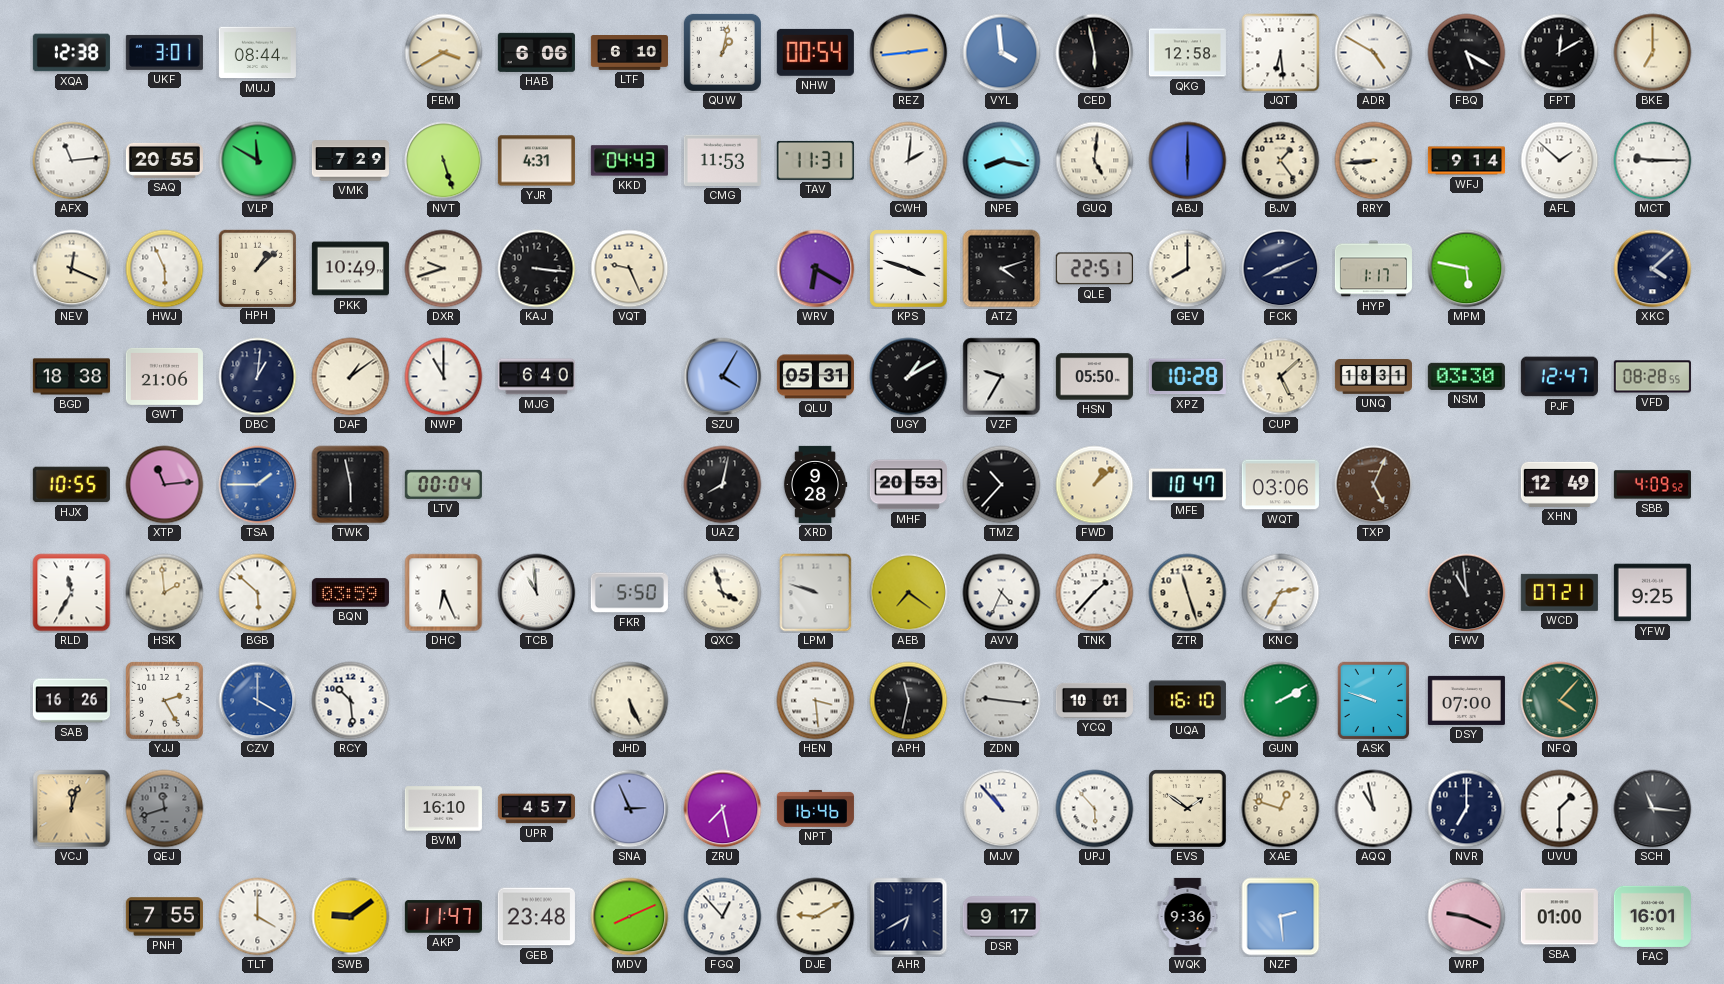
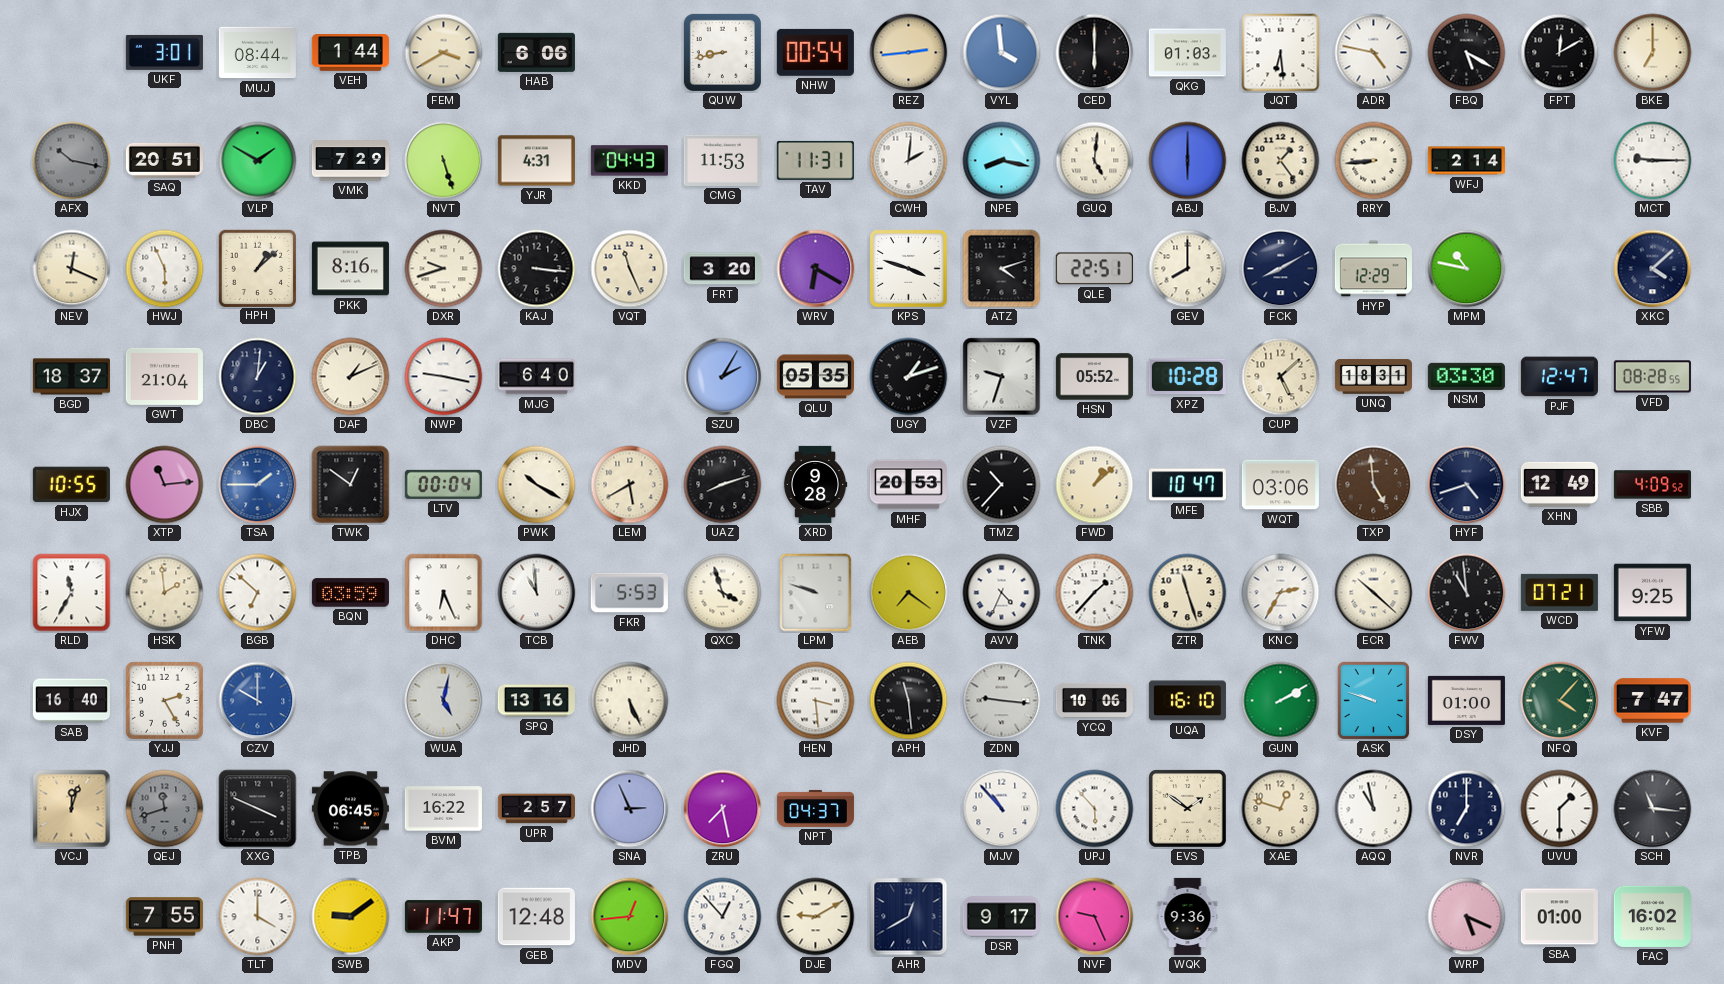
XQA: 12:38 -> none
VEH: none -> 1:44
LTF: 6:10 -> none
QUW: 1:02 -> 8:43
CED: 5:58 -> 6:00
QKG: 12:58 -> 01:03
ADR: 4:50 -> 4:47
AFX: 11:14 -> 10:17
AFX dial: white -> grey
SAQ: 20:55 -> 20:51
VLP: 11:50 -> 1:50
WFJ: 9:14 -> 2:14
AFL: 1:52 -> none
PKK: 10:49 -> 8:16
VQT: 9:26 -> 11:26
FRT: none -> 3:20
FCK: 8:11 -> 8:10
HYP: 1:17 -> 12:29
MPM: 5:47 -> 10:47
BGD: 18:38 -> 18:37
GWT: 21:06 -> 21:04
DAF: 1:09 -> 1:11
NWP: 11:00 -> 9:17
SZU: 4:05 -> 2:05
QLU: 05:31 -> 05:35
UGY: 1:10 -> 1:12
VZF: 9:35 -> 9:33
HSN: 05:50 -> 05:52
TWK: 5:58 -> 12:51
PWK: none -> 10:20
LEM: none -> 5:40
UAZ: 8:02 -> 8:12
TXP: 5:04 -> 4:59
HYF: none -> 4:42
BGB: 5:52 -> 6:52
FKR: 5:50 -> 5:53
ECR: none -> 10:22
SAB: 16:26 -> 16:40
CZV: 4:00 -> 10:00
RCY: 10:29 -> none
WUA: none -> 5:02
SPQ: none -> 13:16
APH: 11:32 -> 11:29
YCQ: 10:01 -> 10:06
DSY: 07:00 -> 01:00
KVF: none -> 7:47
XXG: none -> 3:49
TPB: none -> 06:45
BVM: 16:10 -> 16:22
UPR: 4:57 -> 2:57
NPT: 16:46 -> 04:37
GEB: 23:48 -> 12:48
MDV: 8:11 -> 12:44
AHR: 6:40 -> 12:40
NVF: none -> 9:26
NZF: 2:29 -> none
WRP: 9:19 -> 5:19
FAC: 16:01 -> 16:02
